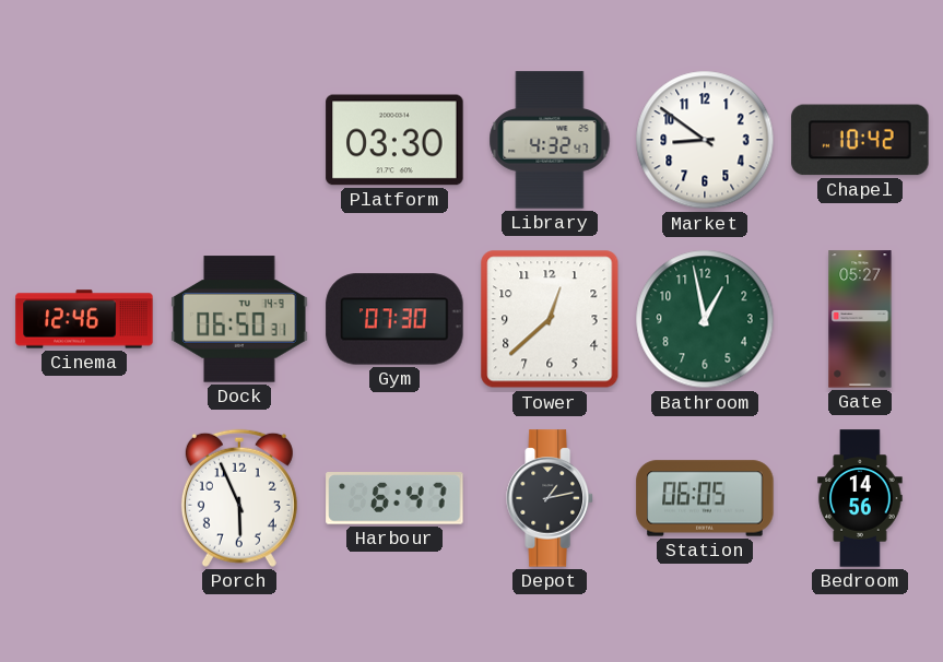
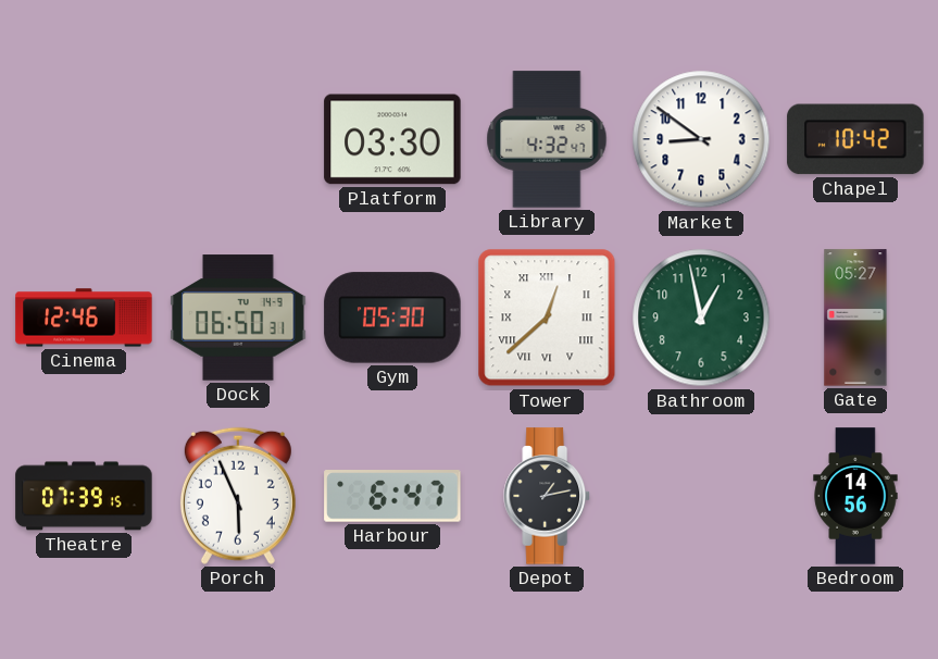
Gym: 07:30 -> 05:30
Tower numerals: Arabic -> Roman
Theatre: none -> 07:39
Station: 06:05 -> none
